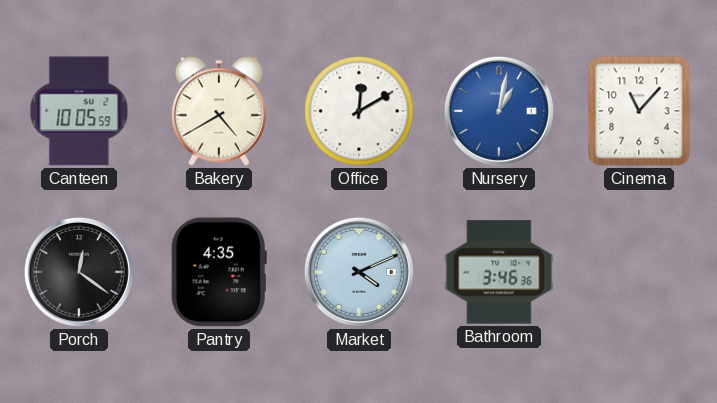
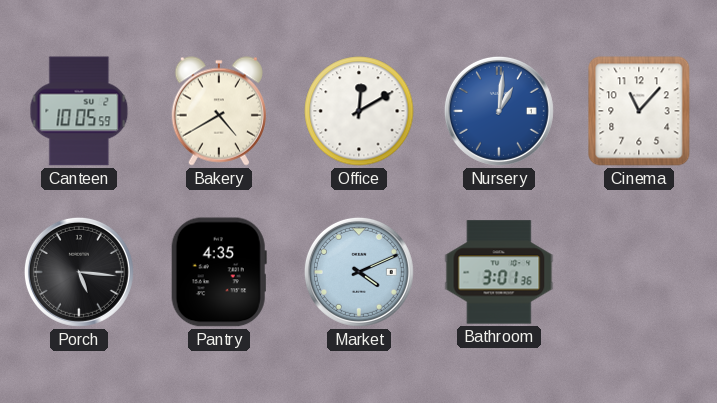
Nursery: 1:02 -> 1:01
Porch: 12:21 -> 5:16
Bathroom: 3:46 -> 3:01
